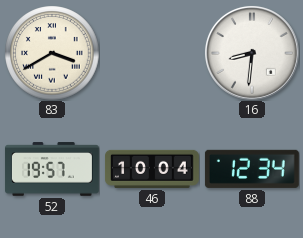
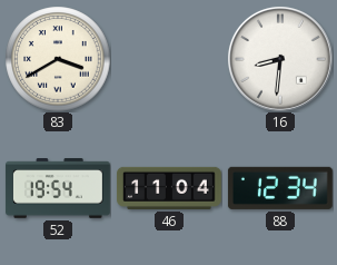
52: 19:57 -> 19:54
46: 10:04 -> 11:04
